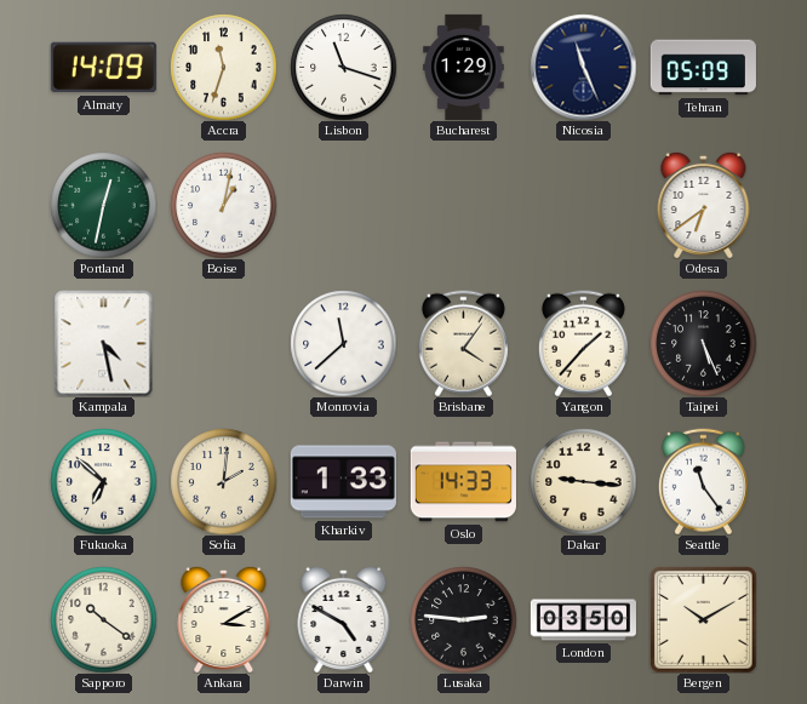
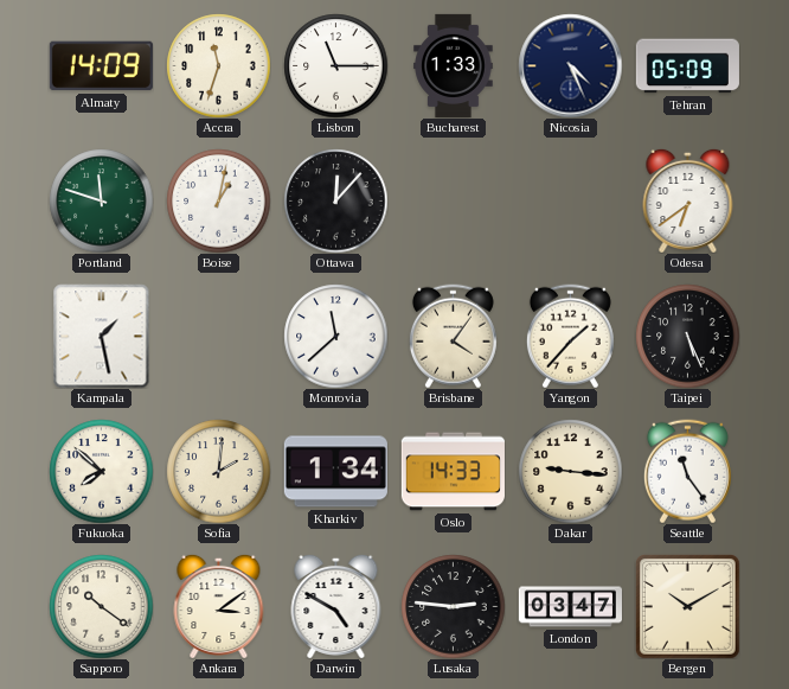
Lisbon: 11:18 -> 11:15
Bucharest: 1:29 -> 1:33
Nicosia: 11:26 -> 4:26
Portland: 12:32 -> 11:48
Ottawa: none -> 12:07
Kampala: 4:28 -> 1:28
Fukuoka: 6:52 -> 7:52
Kharkiv: 1:33 -> 1:34
Ankara: 3:10 -> 3:09
London: 03:50 -> 03:47
